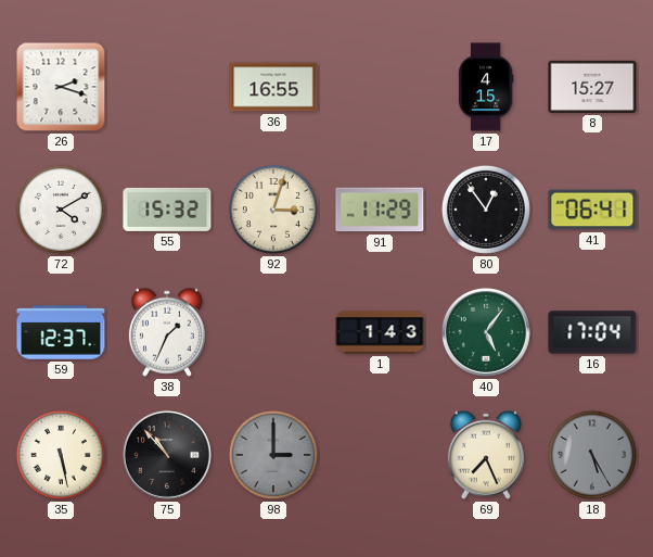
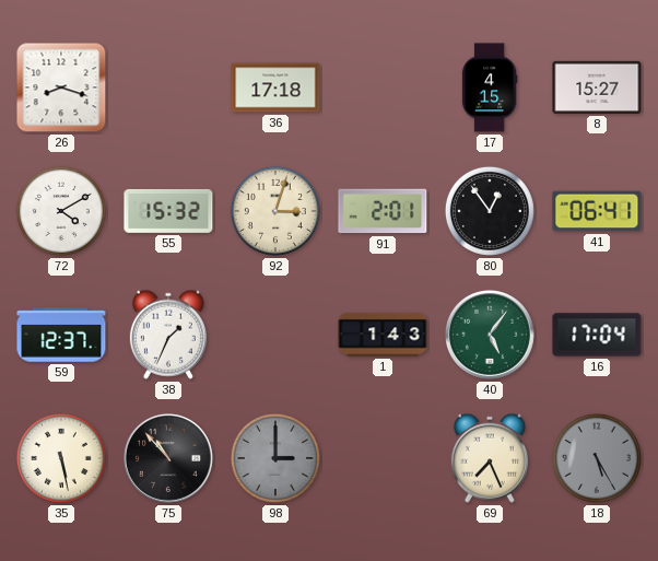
26: 2:18 -> 8:18
36: 16:55 -> 17:18
91: 11:29 -> 2:01
